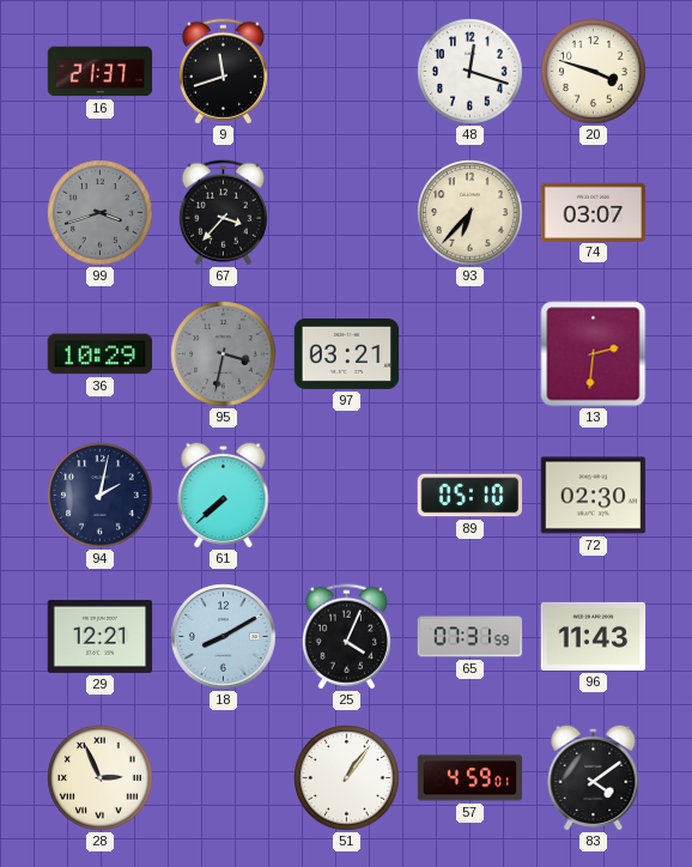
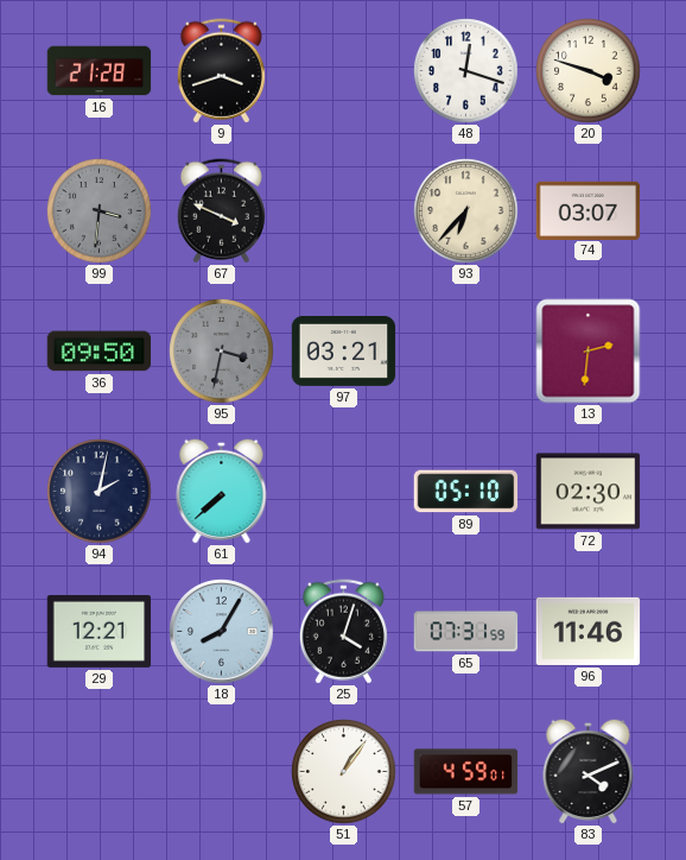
16: 21:37 -> 21:28
9: 11:42 -> 3:42
99: 3:42 -> 3:31
67: 3:37 -> 3:49
36: 10:29 -> 09:50
18: 8:10 -> 8:05
25: 4:04 -> 4:03
96: 11:43 -> 11:46
28: 2:56 -> none
83: 4:09 -> 4:11
